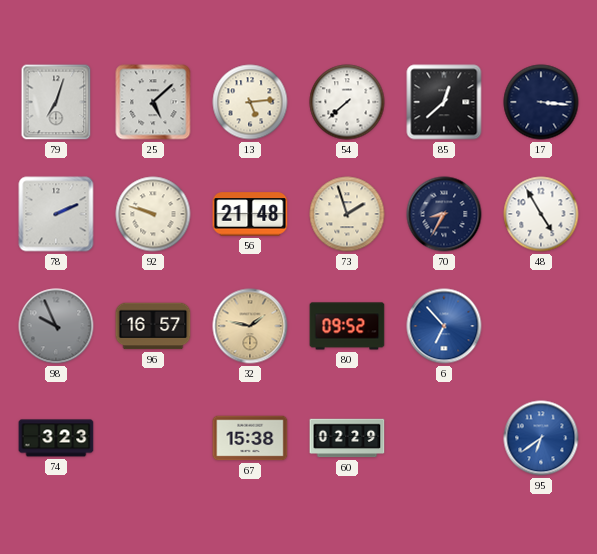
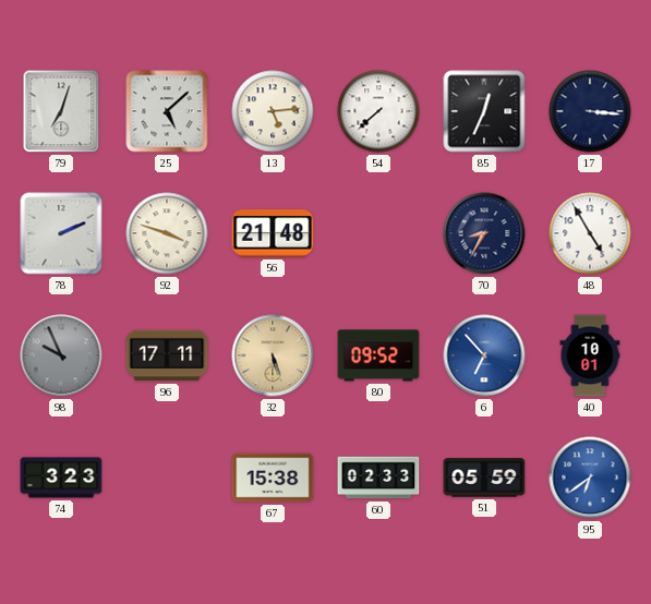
85: 12:38 -> 12:34
92: 9:48 -> 3:48
73: 1:57 -> none
96: 16:57 -> 17:11
32: 1:47 -> 5:27
40: none -> 10:01
60: 02:29 -> 02:33
51: none -> 05:59
